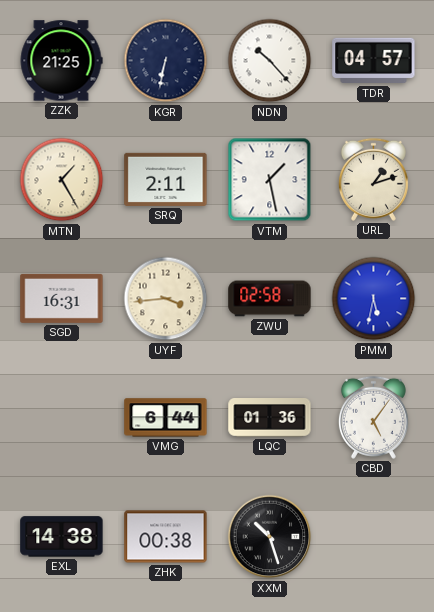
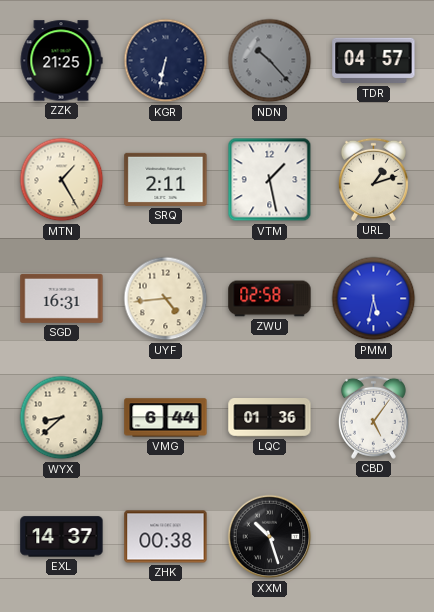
NDN dial: white -> grey
UYF: 3:44 -> 4:44
WYX: none -> 8:38
EXL: 14:38 -> 14:37
